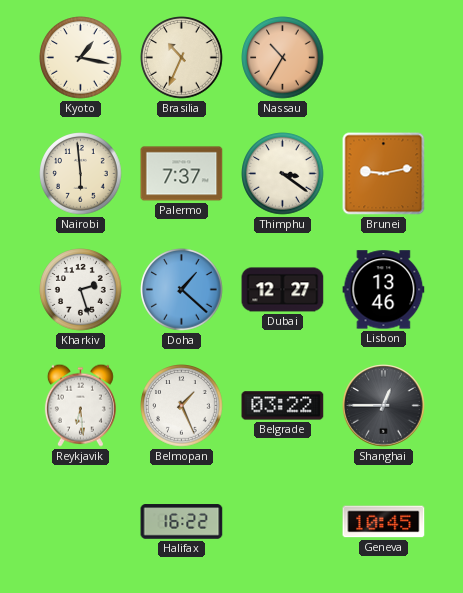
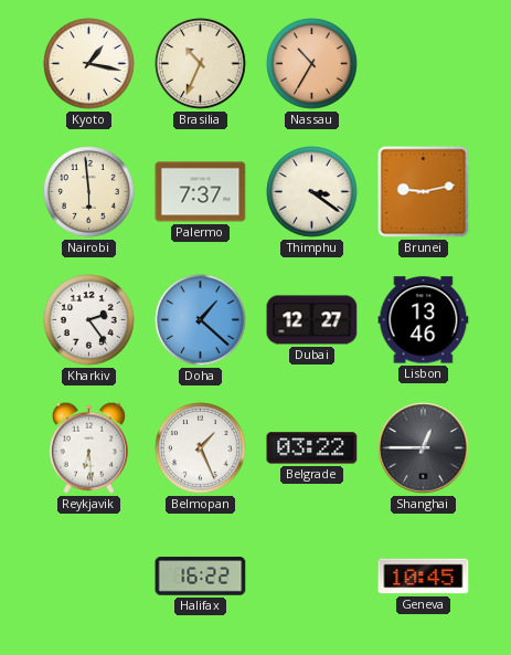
Kharkiv: 2:27 -> 2:24
